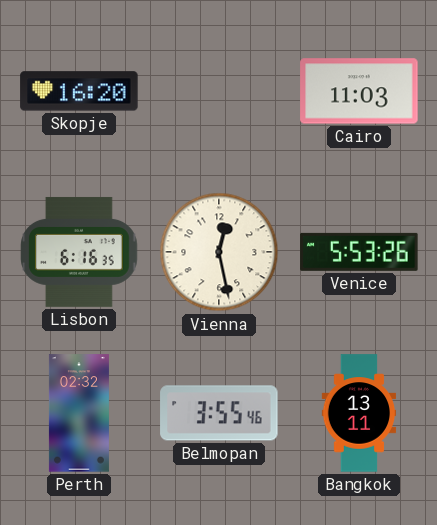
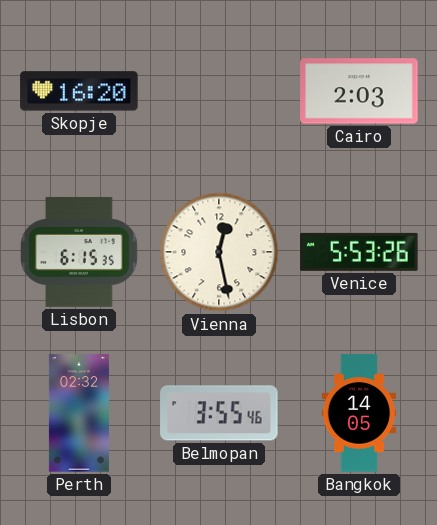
Cairo: 11:03 -> 2:03
Lisbon: 6:16 -> 6:15
Bangkok: 13:11 -> 14:05
